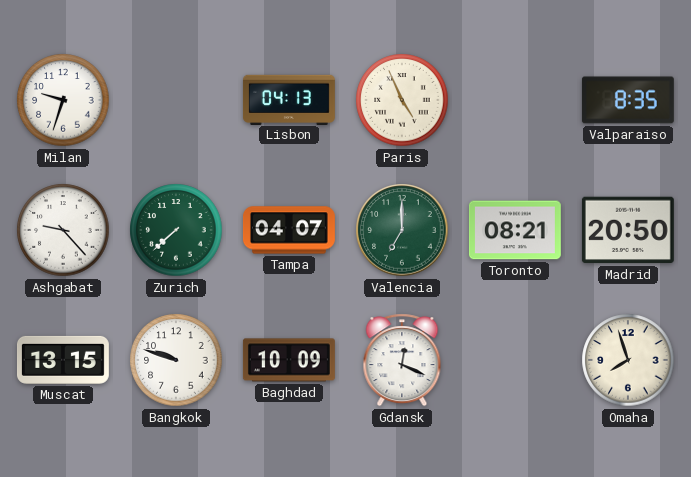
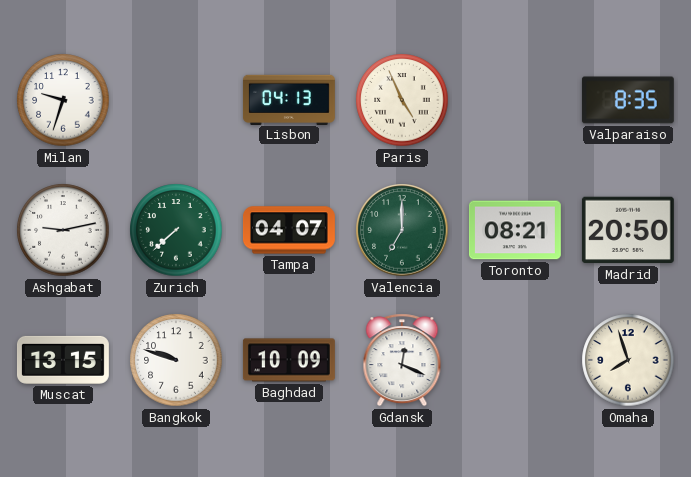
Ashgabat: 9:23 -> 9:13
